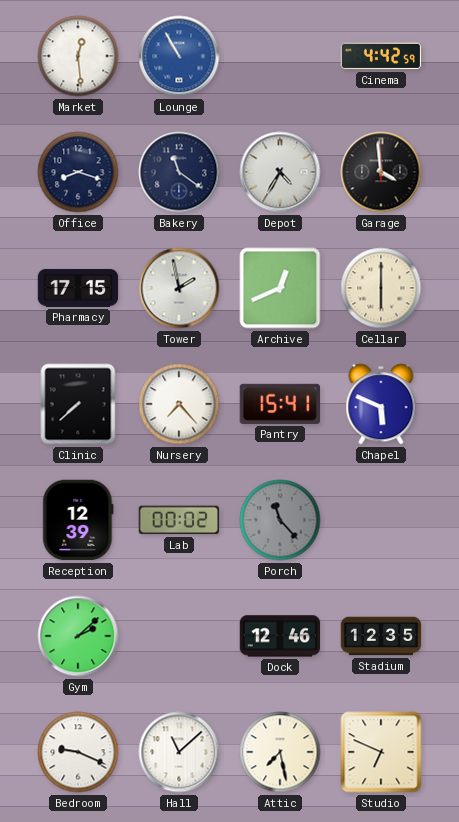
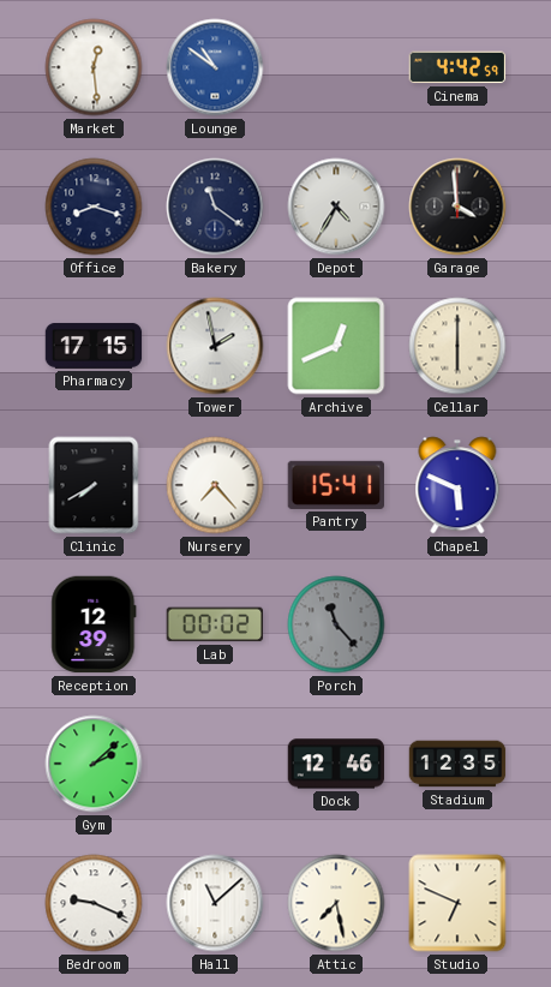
Lounge: 10:55 -> 10:51
Clinic: 7:38 -> 7:40
